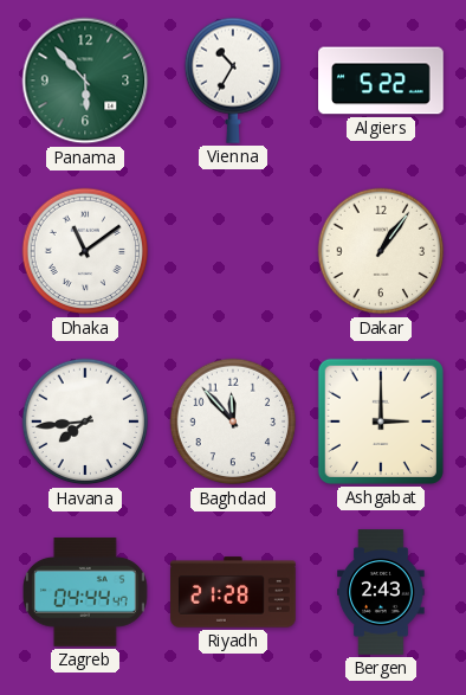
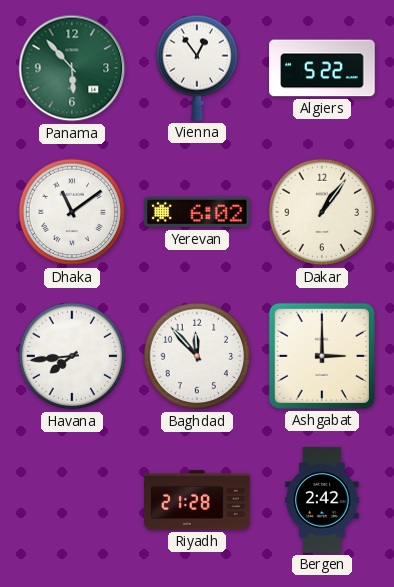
Vienna: 10:35 -> 12:54
Yerevan: none -> 6:02
Zagreb: 04:44 -> none
Bergen: 2:43 -> 2:42
